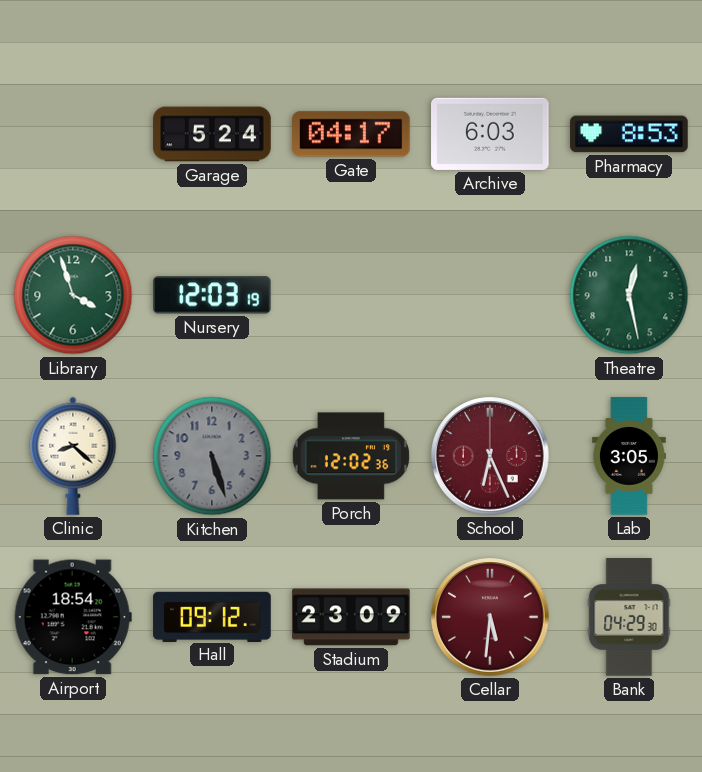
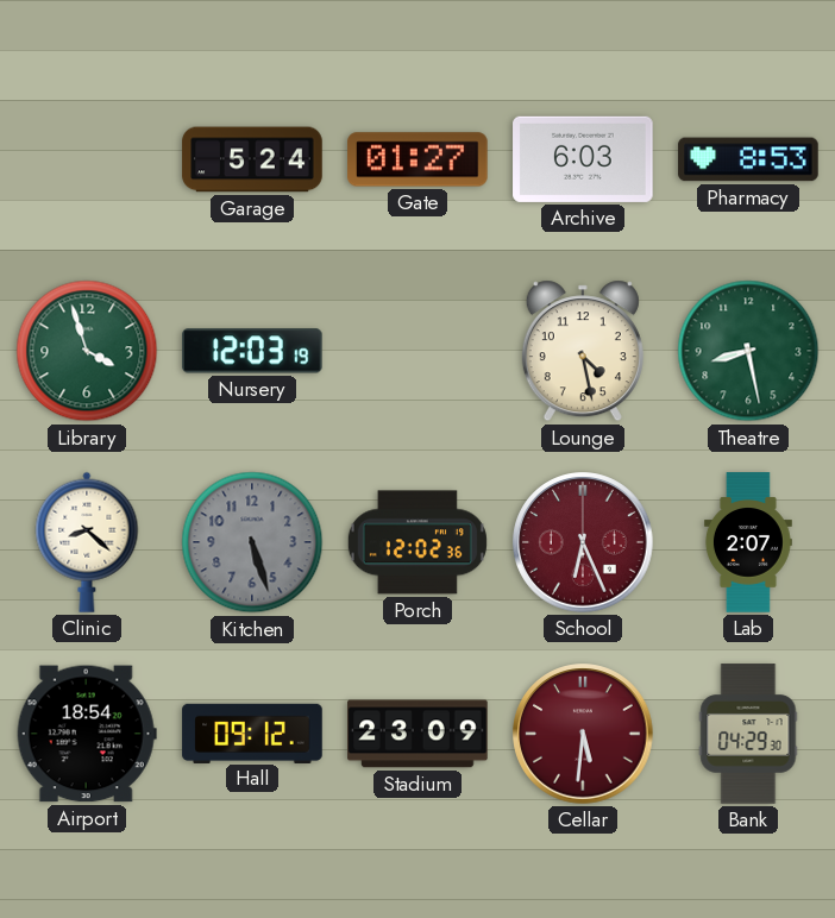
Gate: 04:17 -> 01:27
Lounge: none -> 4:28
Theatre: 12:28 -> 8:28
Lab: 3:05 -> 2:07
